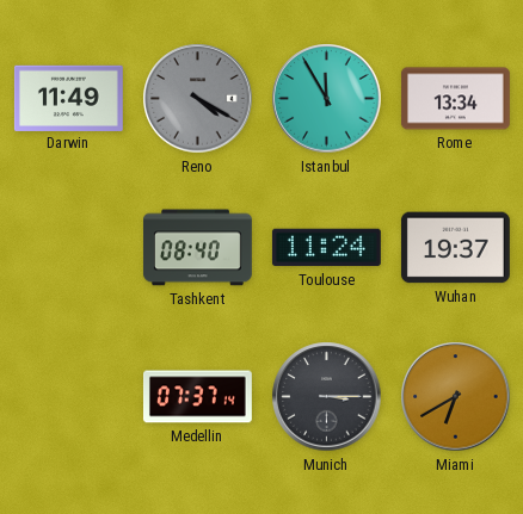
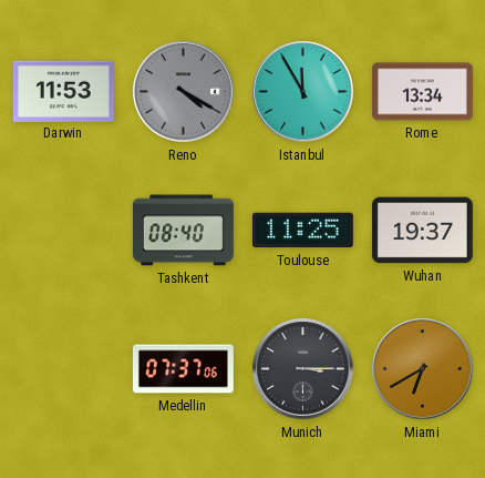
Darwin: 11:49 -> 11:53
Toulouse: 11:24 -> 11:25
Medellin: 07:37:14 -> 07:37:06
